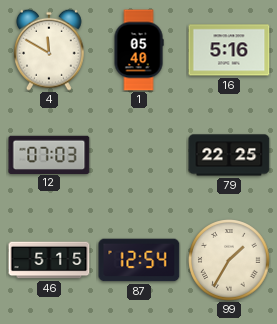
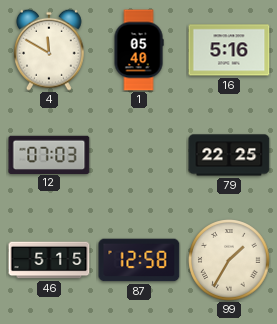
87: 12:54 -> 12:58
